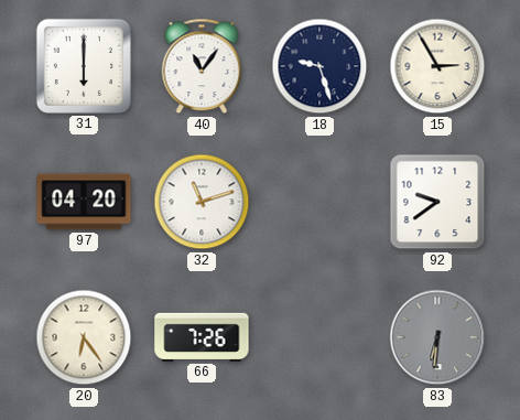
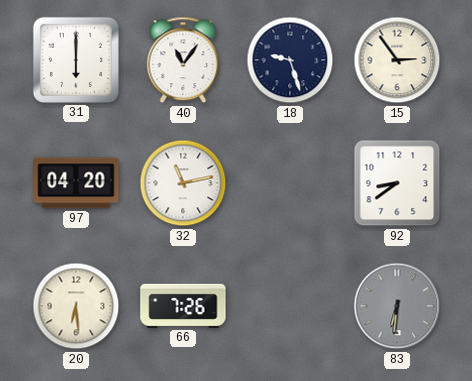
15: 2:55 -> 2:54
32: 11:12 -> 11:13
92: 9:39 -> 8:39
20: 6:24 -> 6:29
